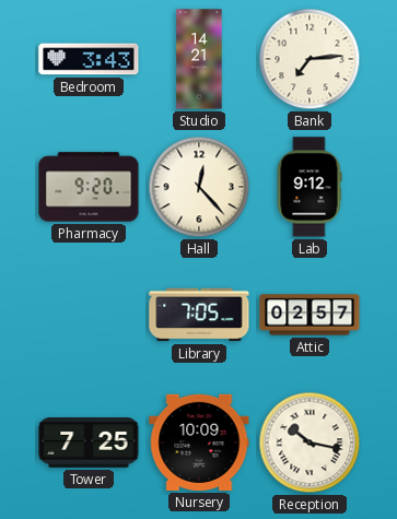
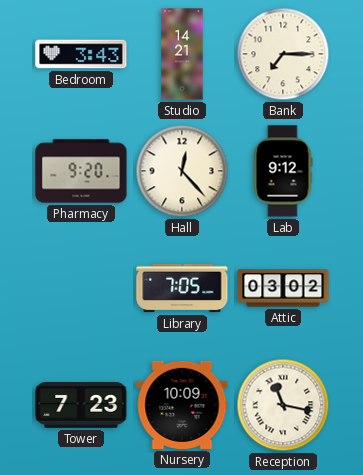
Bank: 7:14 -> 7:15
Attic: 02:57 -> 03:02
Tower: 7:25 -> 7:23
Reception: 10:17 -> 11:17
